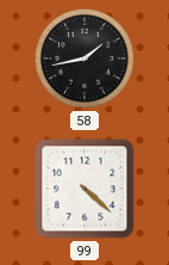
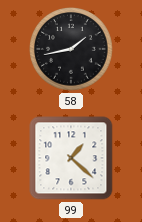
99: 4:22 -> 1:22
